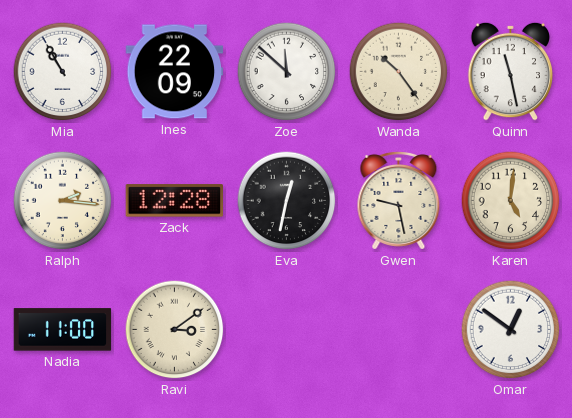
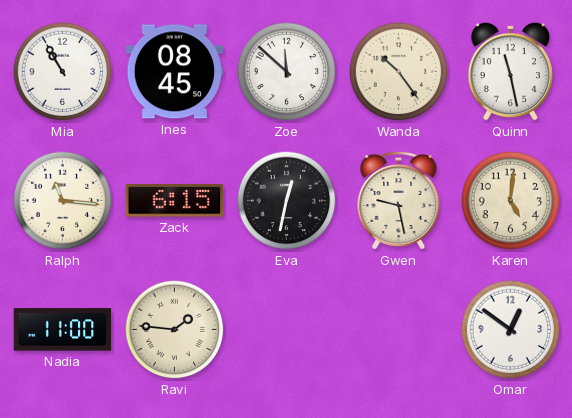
Ines: 22:09 -> 08:45
Ralph: 2:16 -> 11:16
Zack: 12:28 -> 6:15
Ravi: 3:09 -> 1:46
